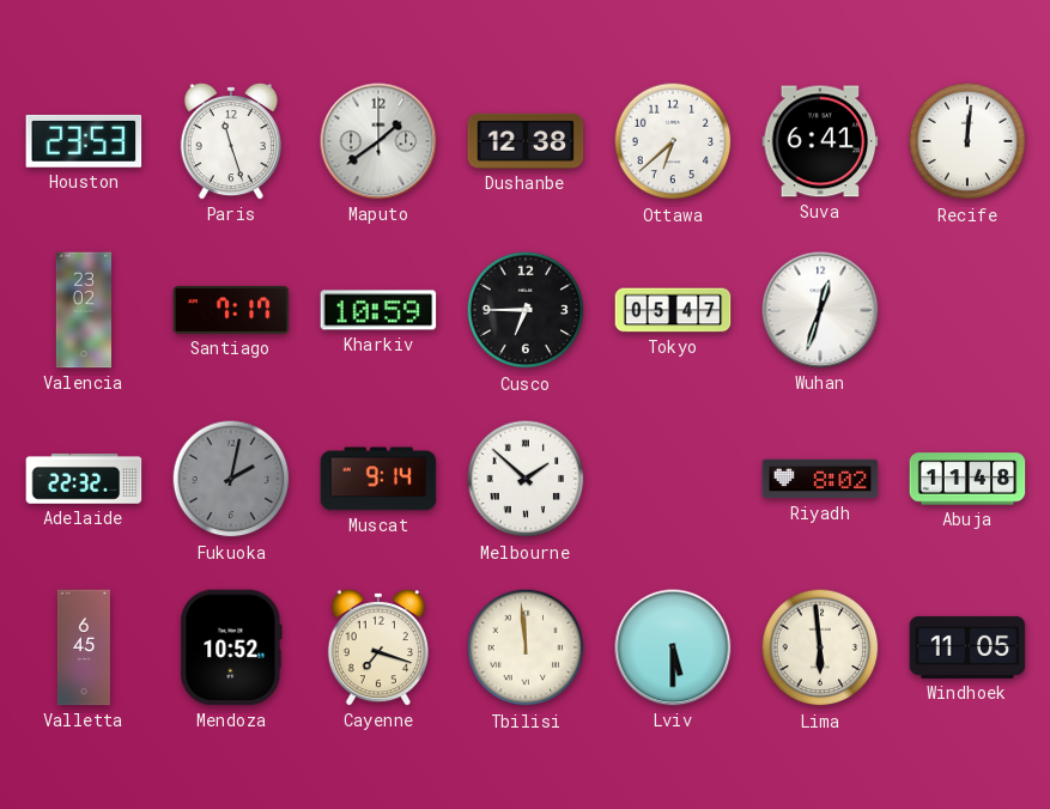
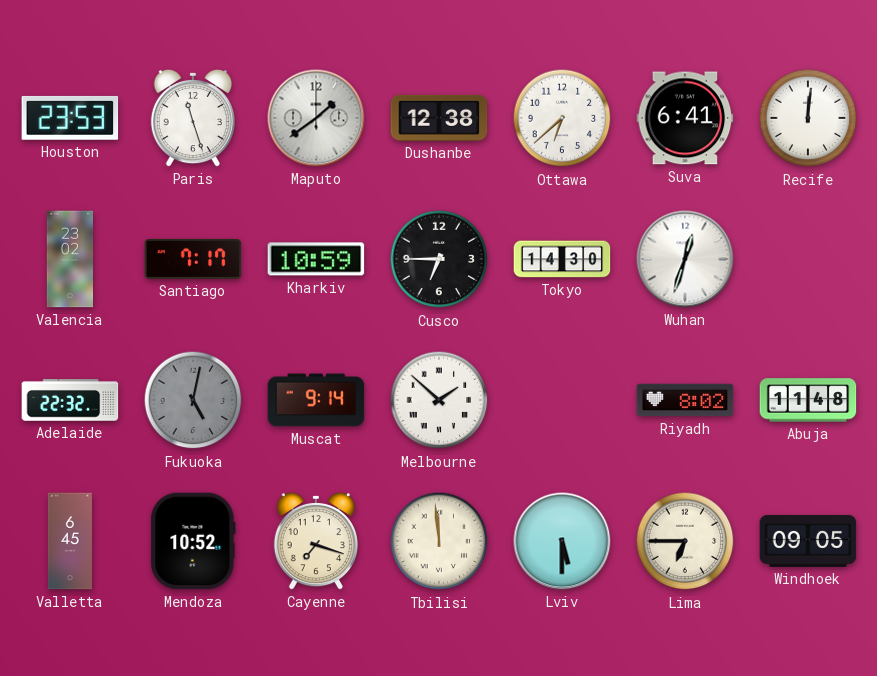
Tokyo: 05:47 -> 14:30
Fukuoka: 2:02 -> 5:02
Lima: 5:59 -> 6:45
Windhoek: 11:05 -> 09:05
